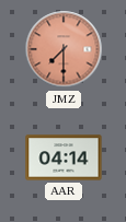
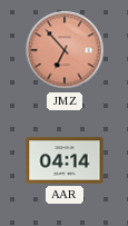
JMZ: 7:30 -> 6:53
